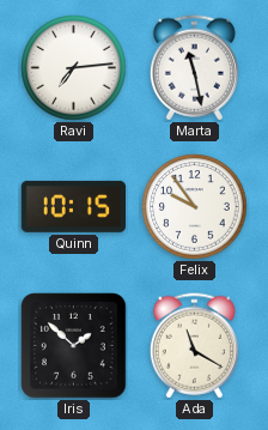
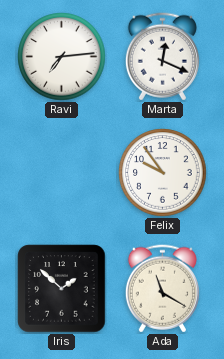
Marta: 11:28 -> 12:19
Quinn: 10:15 -> none
